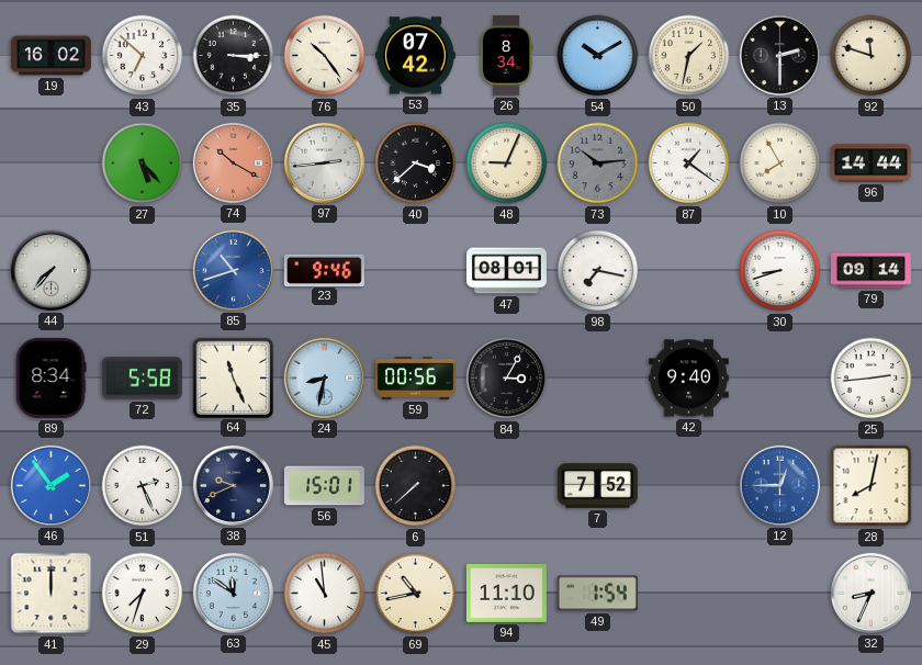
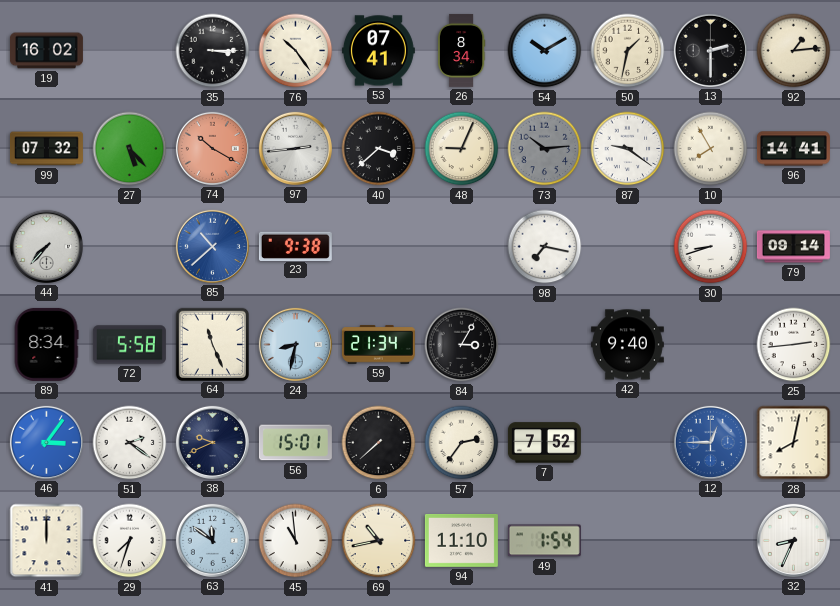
43: 6:52 -> none
53: 07:42 -> 07:41
92: 11:48 -> 1:14
99: none -> 07:32
87: 1:21 -> 9:21
96: 14:44 -> 14:41
85: 10:42 -> 10:38
23: 9:46 -> 9:38
47: 08:01 -> none
59: 00:56 -> 21:34
46: 1:54 -> 3:06
51: 2:26 -> 2:21
57: none -> 2:36
